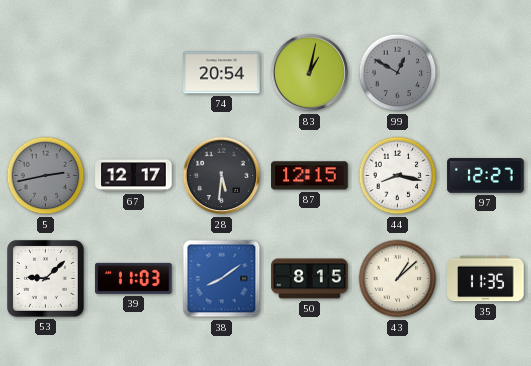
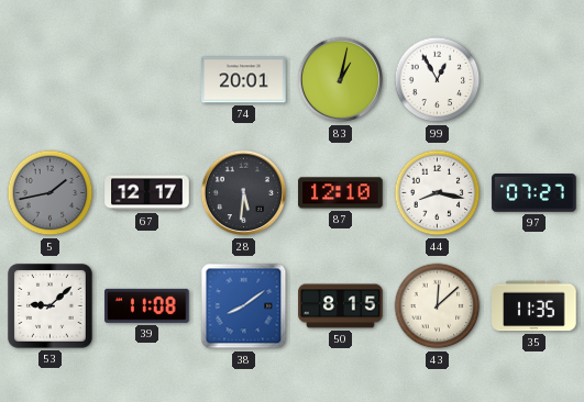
74: 20:54 -> 20:01
99: 12:50 -> 12:55
99 dial: grey -> white
5: 2:43 -> 1:43
87: 12:15 -> 12:10
97: 12:27 -> 07:27
39: 11:03 -> 11:08
43: 1:08 -> 12:08
